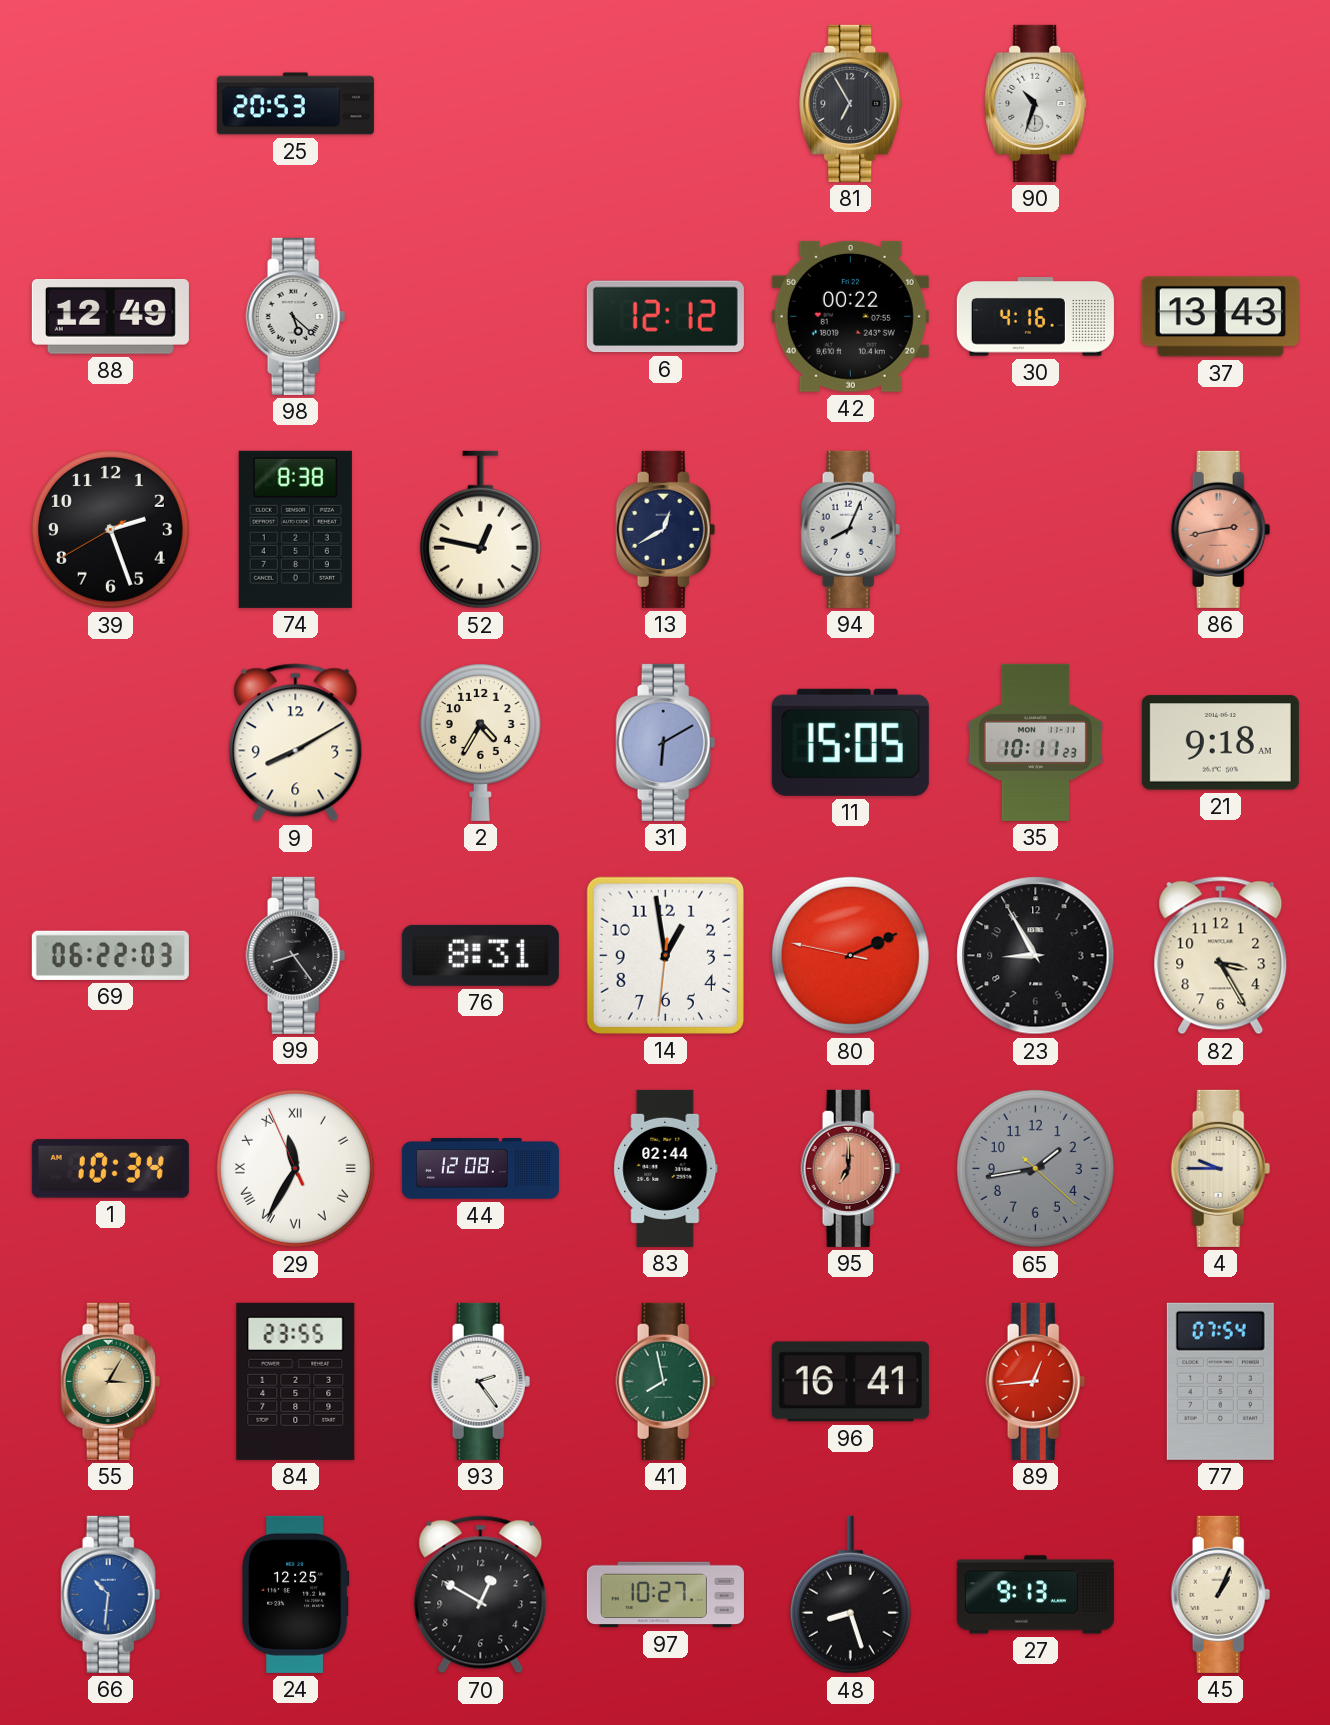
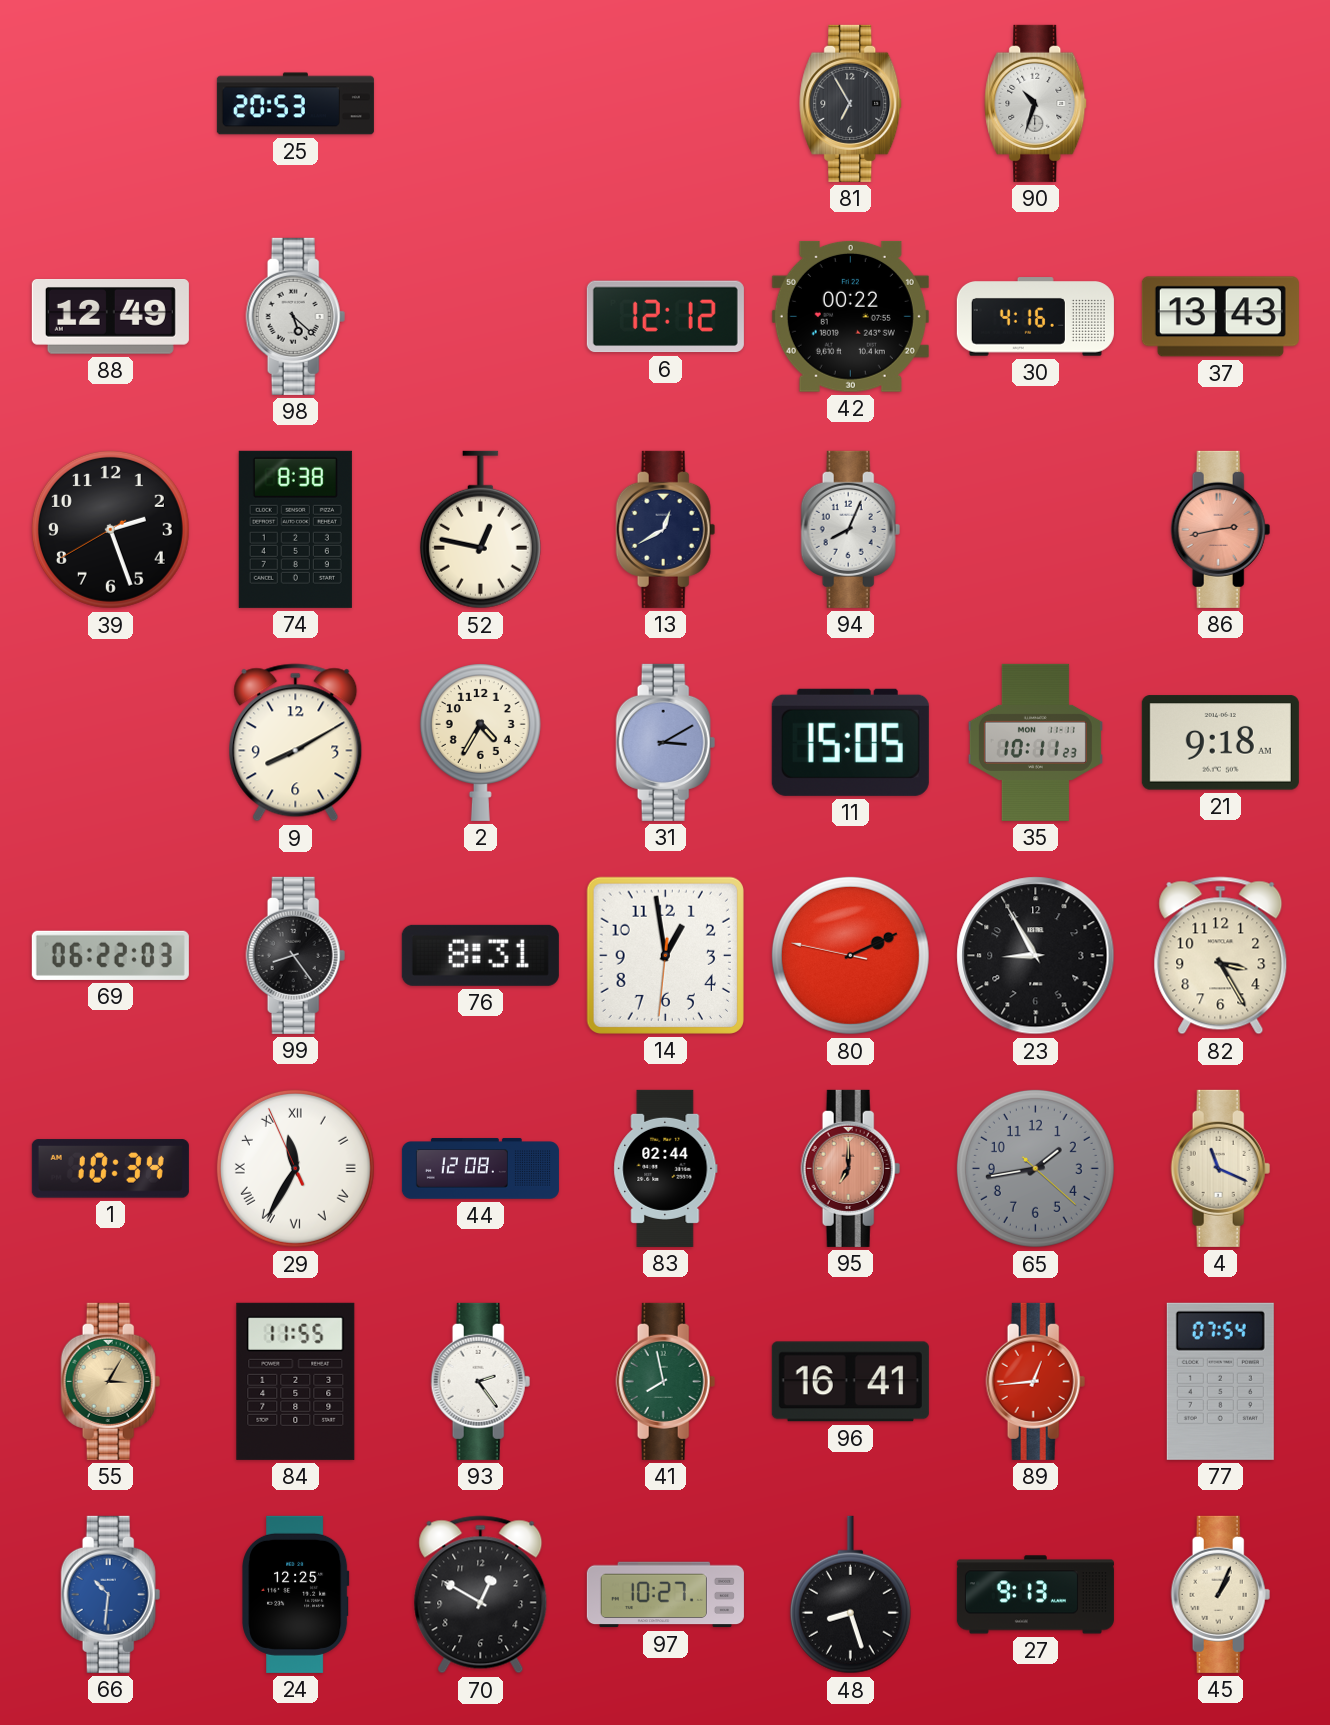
31: 6:10 -> 3:10
4: 9:45 -> 11:19
84: 23:55 -> 11:55
